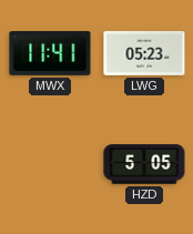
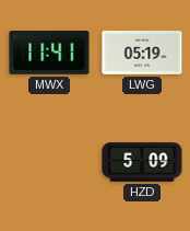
LWG: 05:23 -> 05:19
HZD: 5:05 -> 5:09
